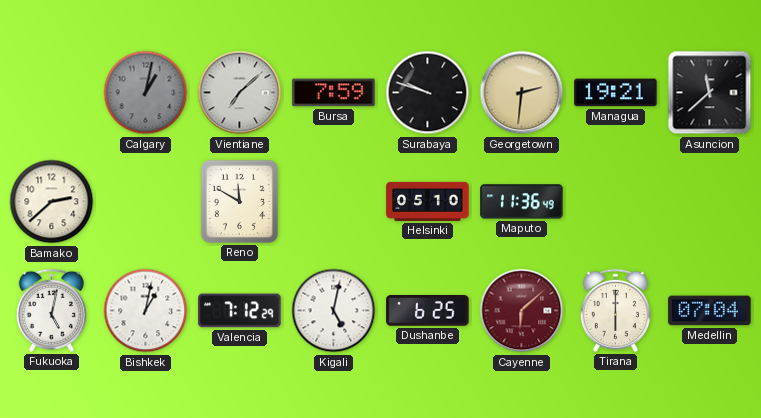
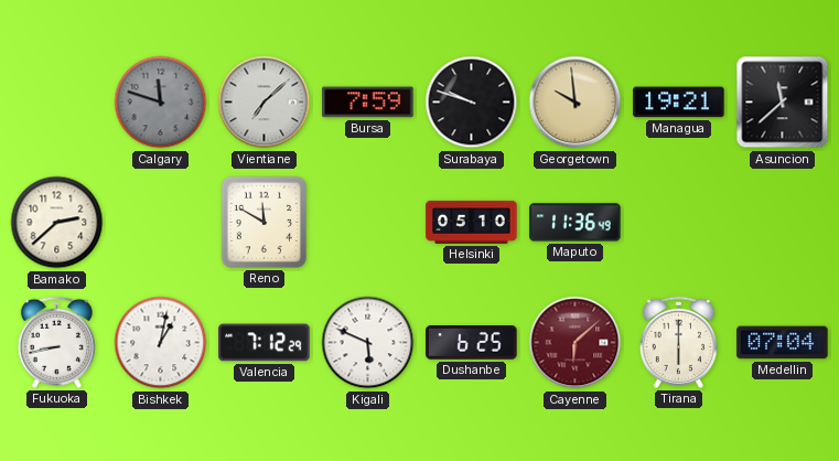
Calgary: 1:02 -> 11:48
Georgetown: 2:31 -> 9:59
Fukuoka: 5:02 -> 8:43
Kigali: 5:02 -> 5:49
